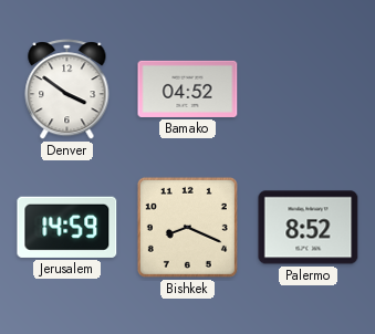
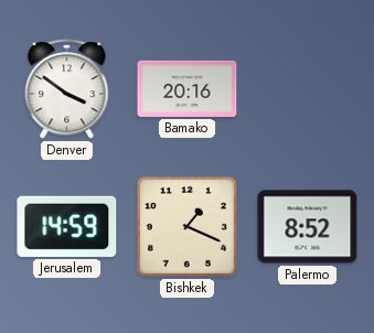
Bamako: 04:52 -> 20:16
Bishkek: 8:19 -> 1:19
